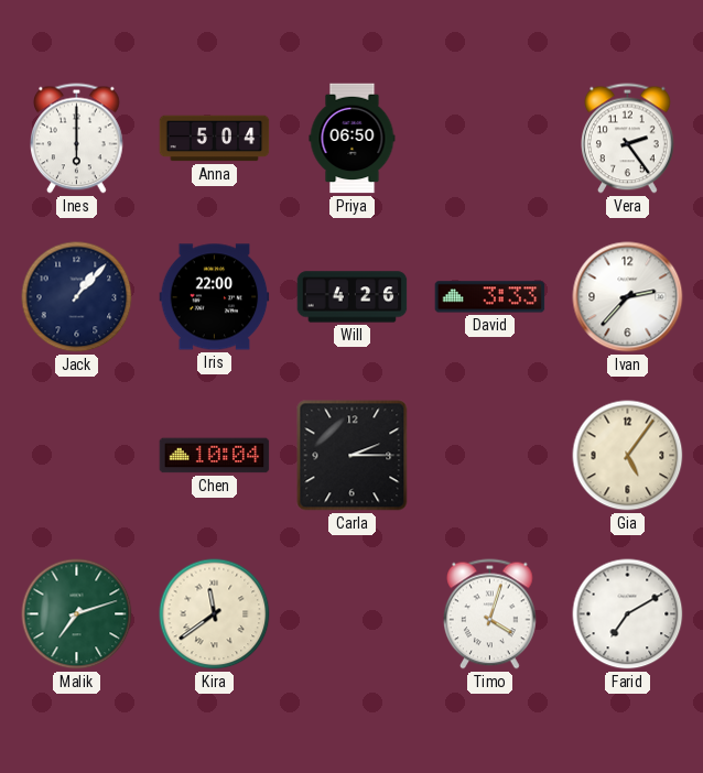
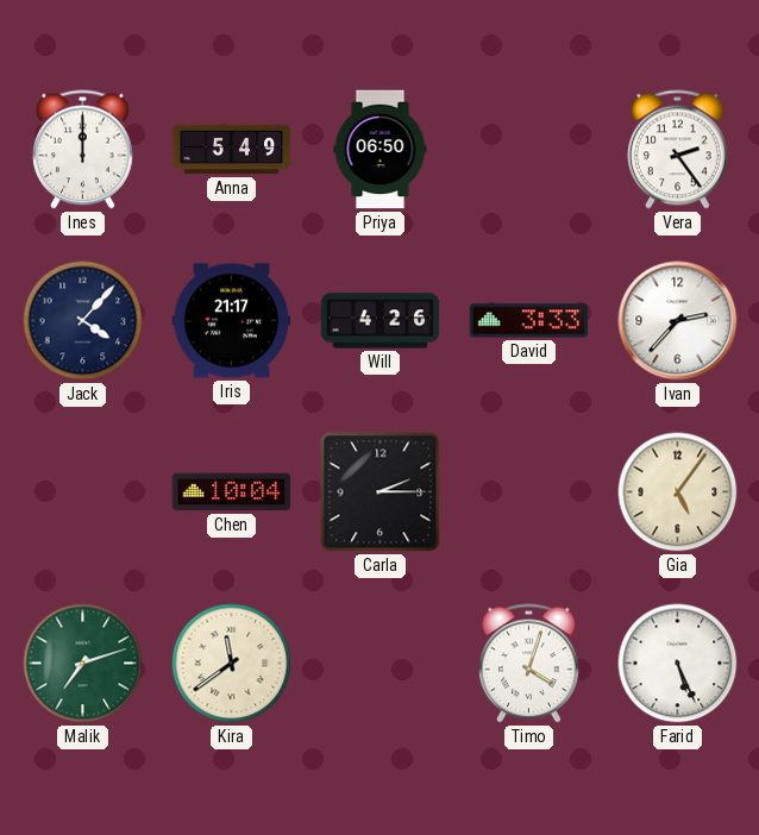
Ines: 6:00 -> 12:00
Anna: 5:04 -> 5:49
Jack: 1:07 -> 4:07
Iris: 22:00 -> 21:17
Farid: 7:10 -> 5:26
